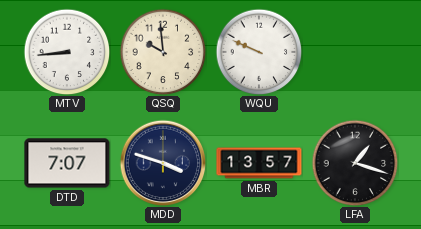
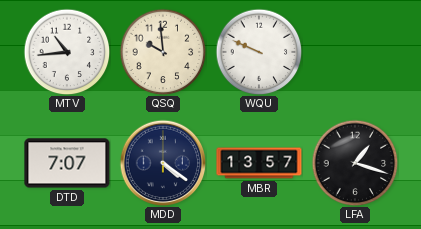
MTV: 8:44 -> 10:44
MDD: 3:48 -> 4:21
